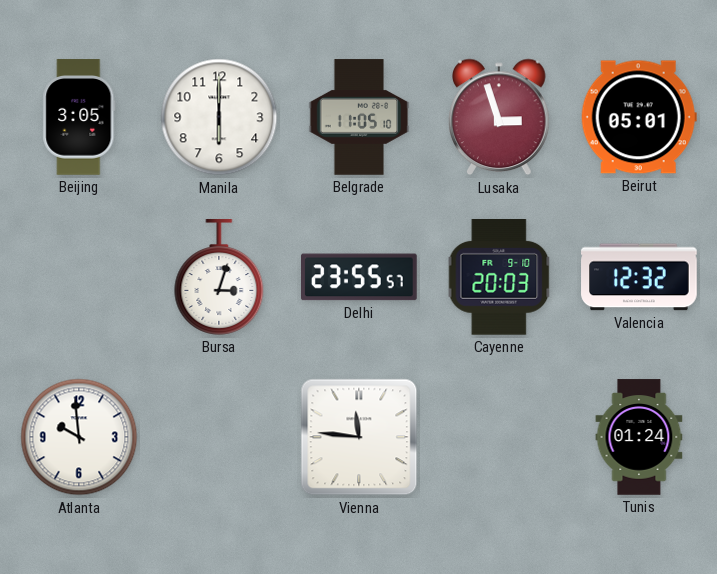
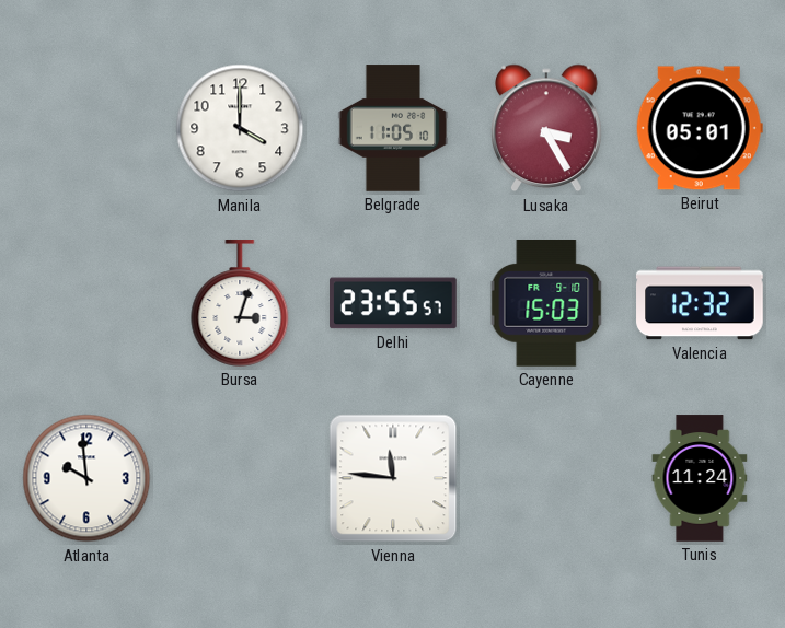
Beijing: 3:05 -> none
Manila: 6:00 -> 4:00
Lusaka: 2:57 -> 3:25
Cayenne: 20:03 -> 15:03
Tunis: 01:24 -> 11:24
